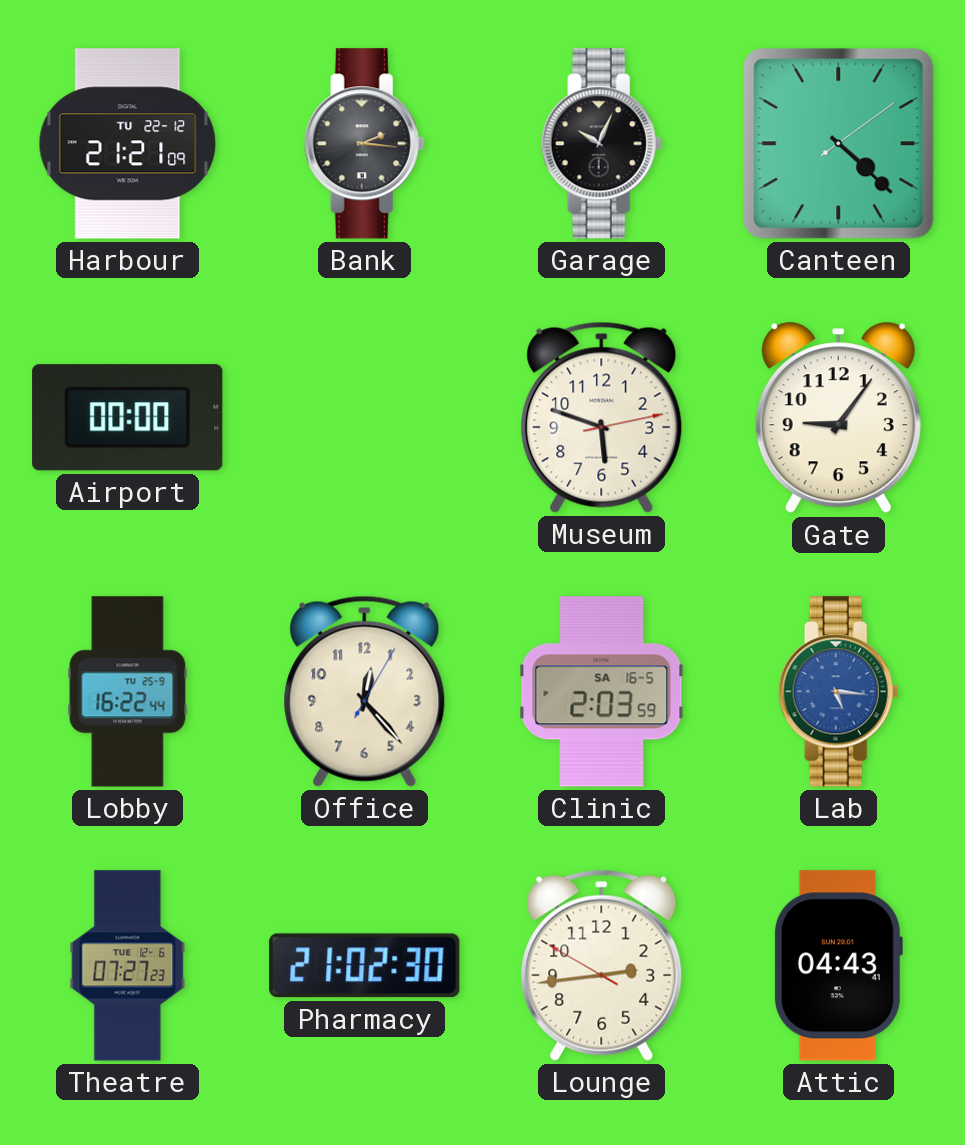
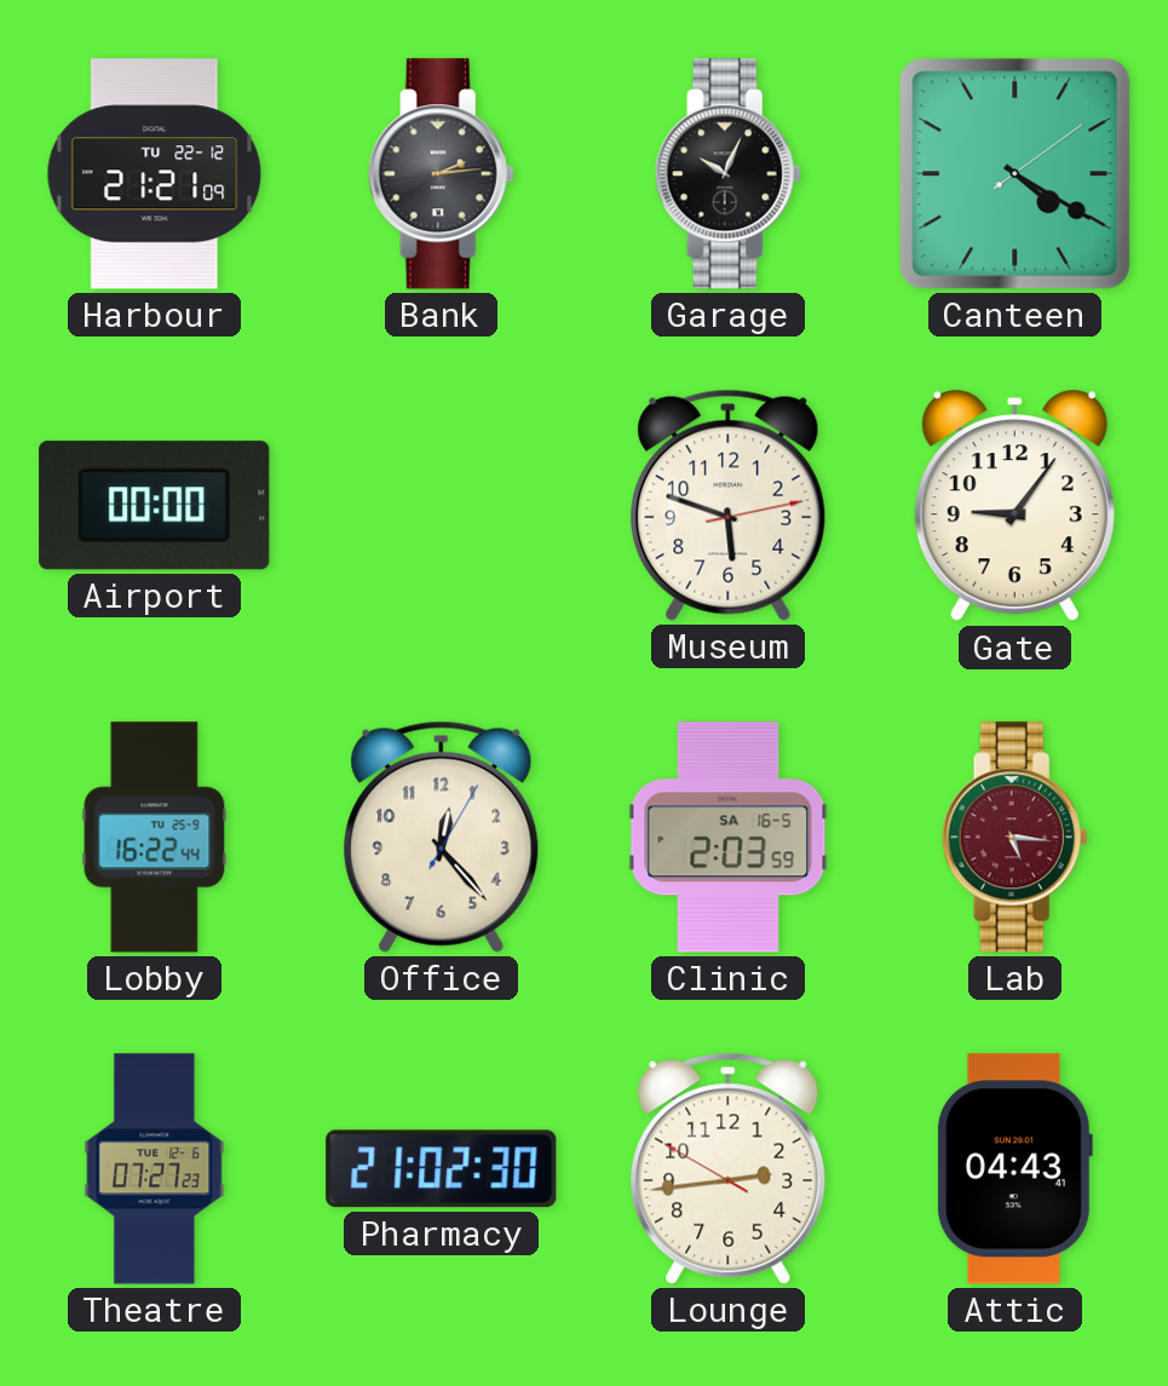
Bank: 2:16 -> 2:14
Canteen: 4:22 -> 4:20
Lab dial: blue -> burgundy
